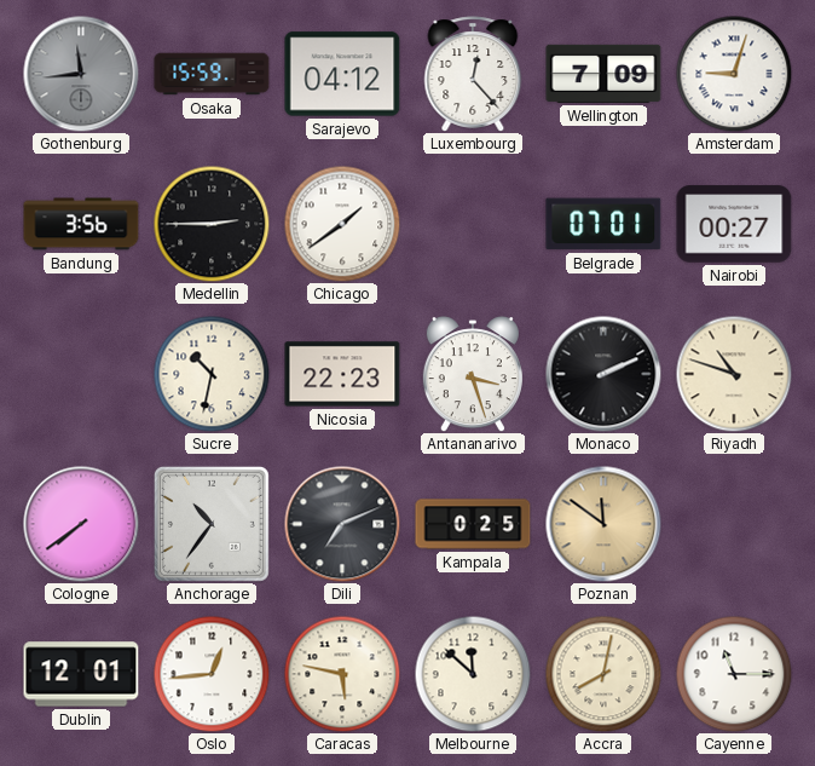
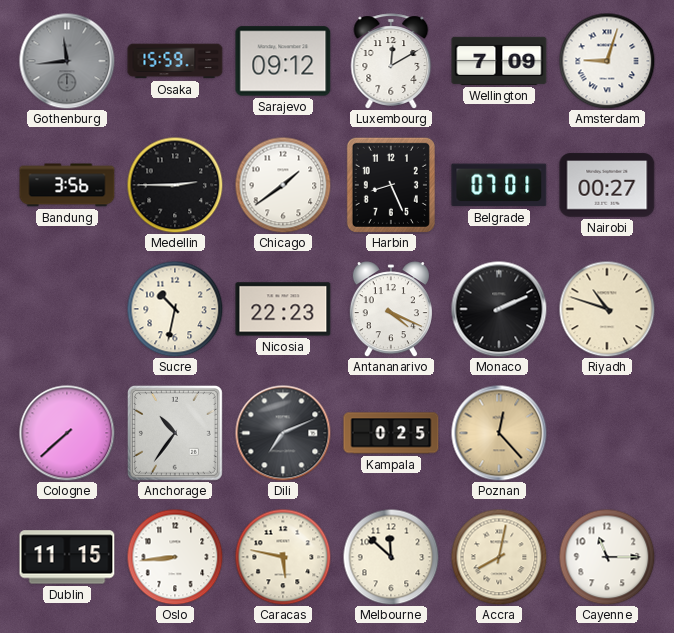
Sarajevo: 04:12 -> 09:12
Luxembourg: 12:23 -> 12:10
Harbin: none -> 8:26
Antananarivo: 3:27 -> 4:19
Cologne: 7:39 -> 7:38
Poznan: 11:51 -> 12:23
Dublin: 12:01 -> 11:15
Oslo: 12:44 -> 8:44
